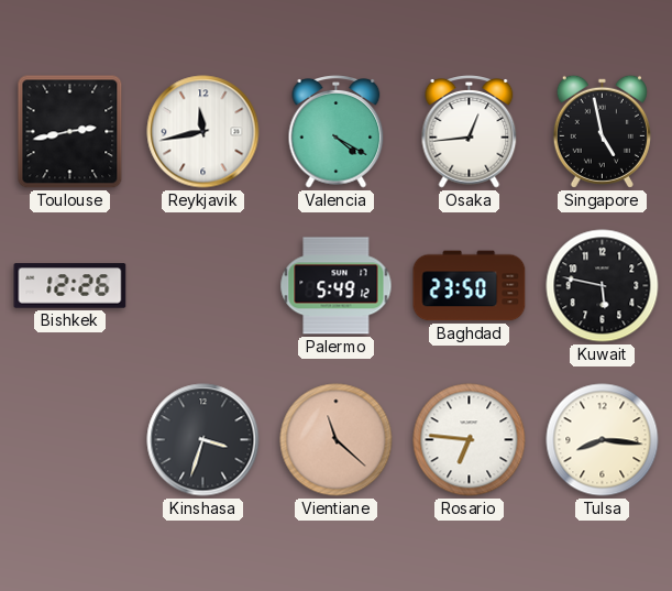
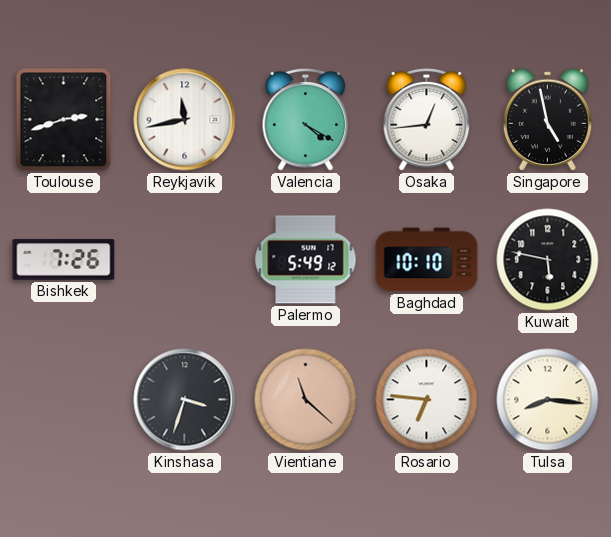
Toulouse: 2:43 -> 2:42
Bishkek: 12:26 -> 7:26
Baghdad: 23:50 -> 10:10
